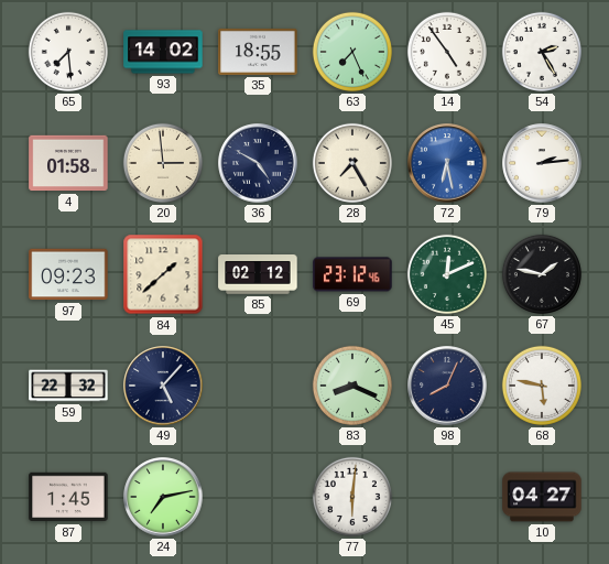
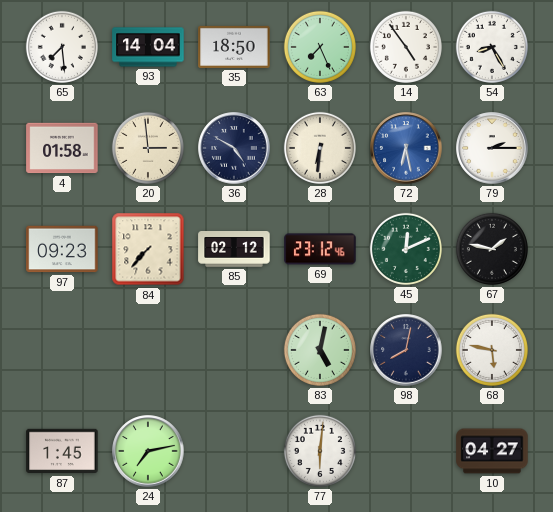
93: 14:02 -> 14:04
35: 18:55 -> 18:50
54: 2:25 -> 8:25
28: 7:25 -> 6:31
79: 2:14 -> 2:15
84: 1:38 -> 7:37
59: 22:32 -> none
49: 5:07 -> none
83: 8:19 -> 5:02
98: 8:04 -> 8:02
